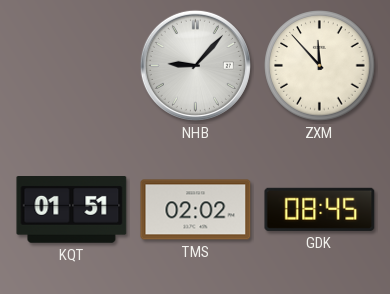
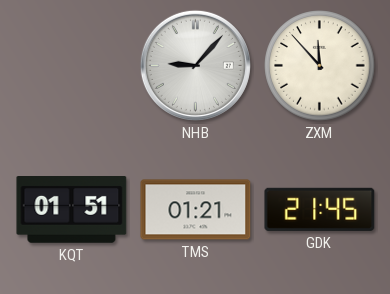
TMS: 02:02 -> 01:21
GDK: 08:45 -> 21:45
